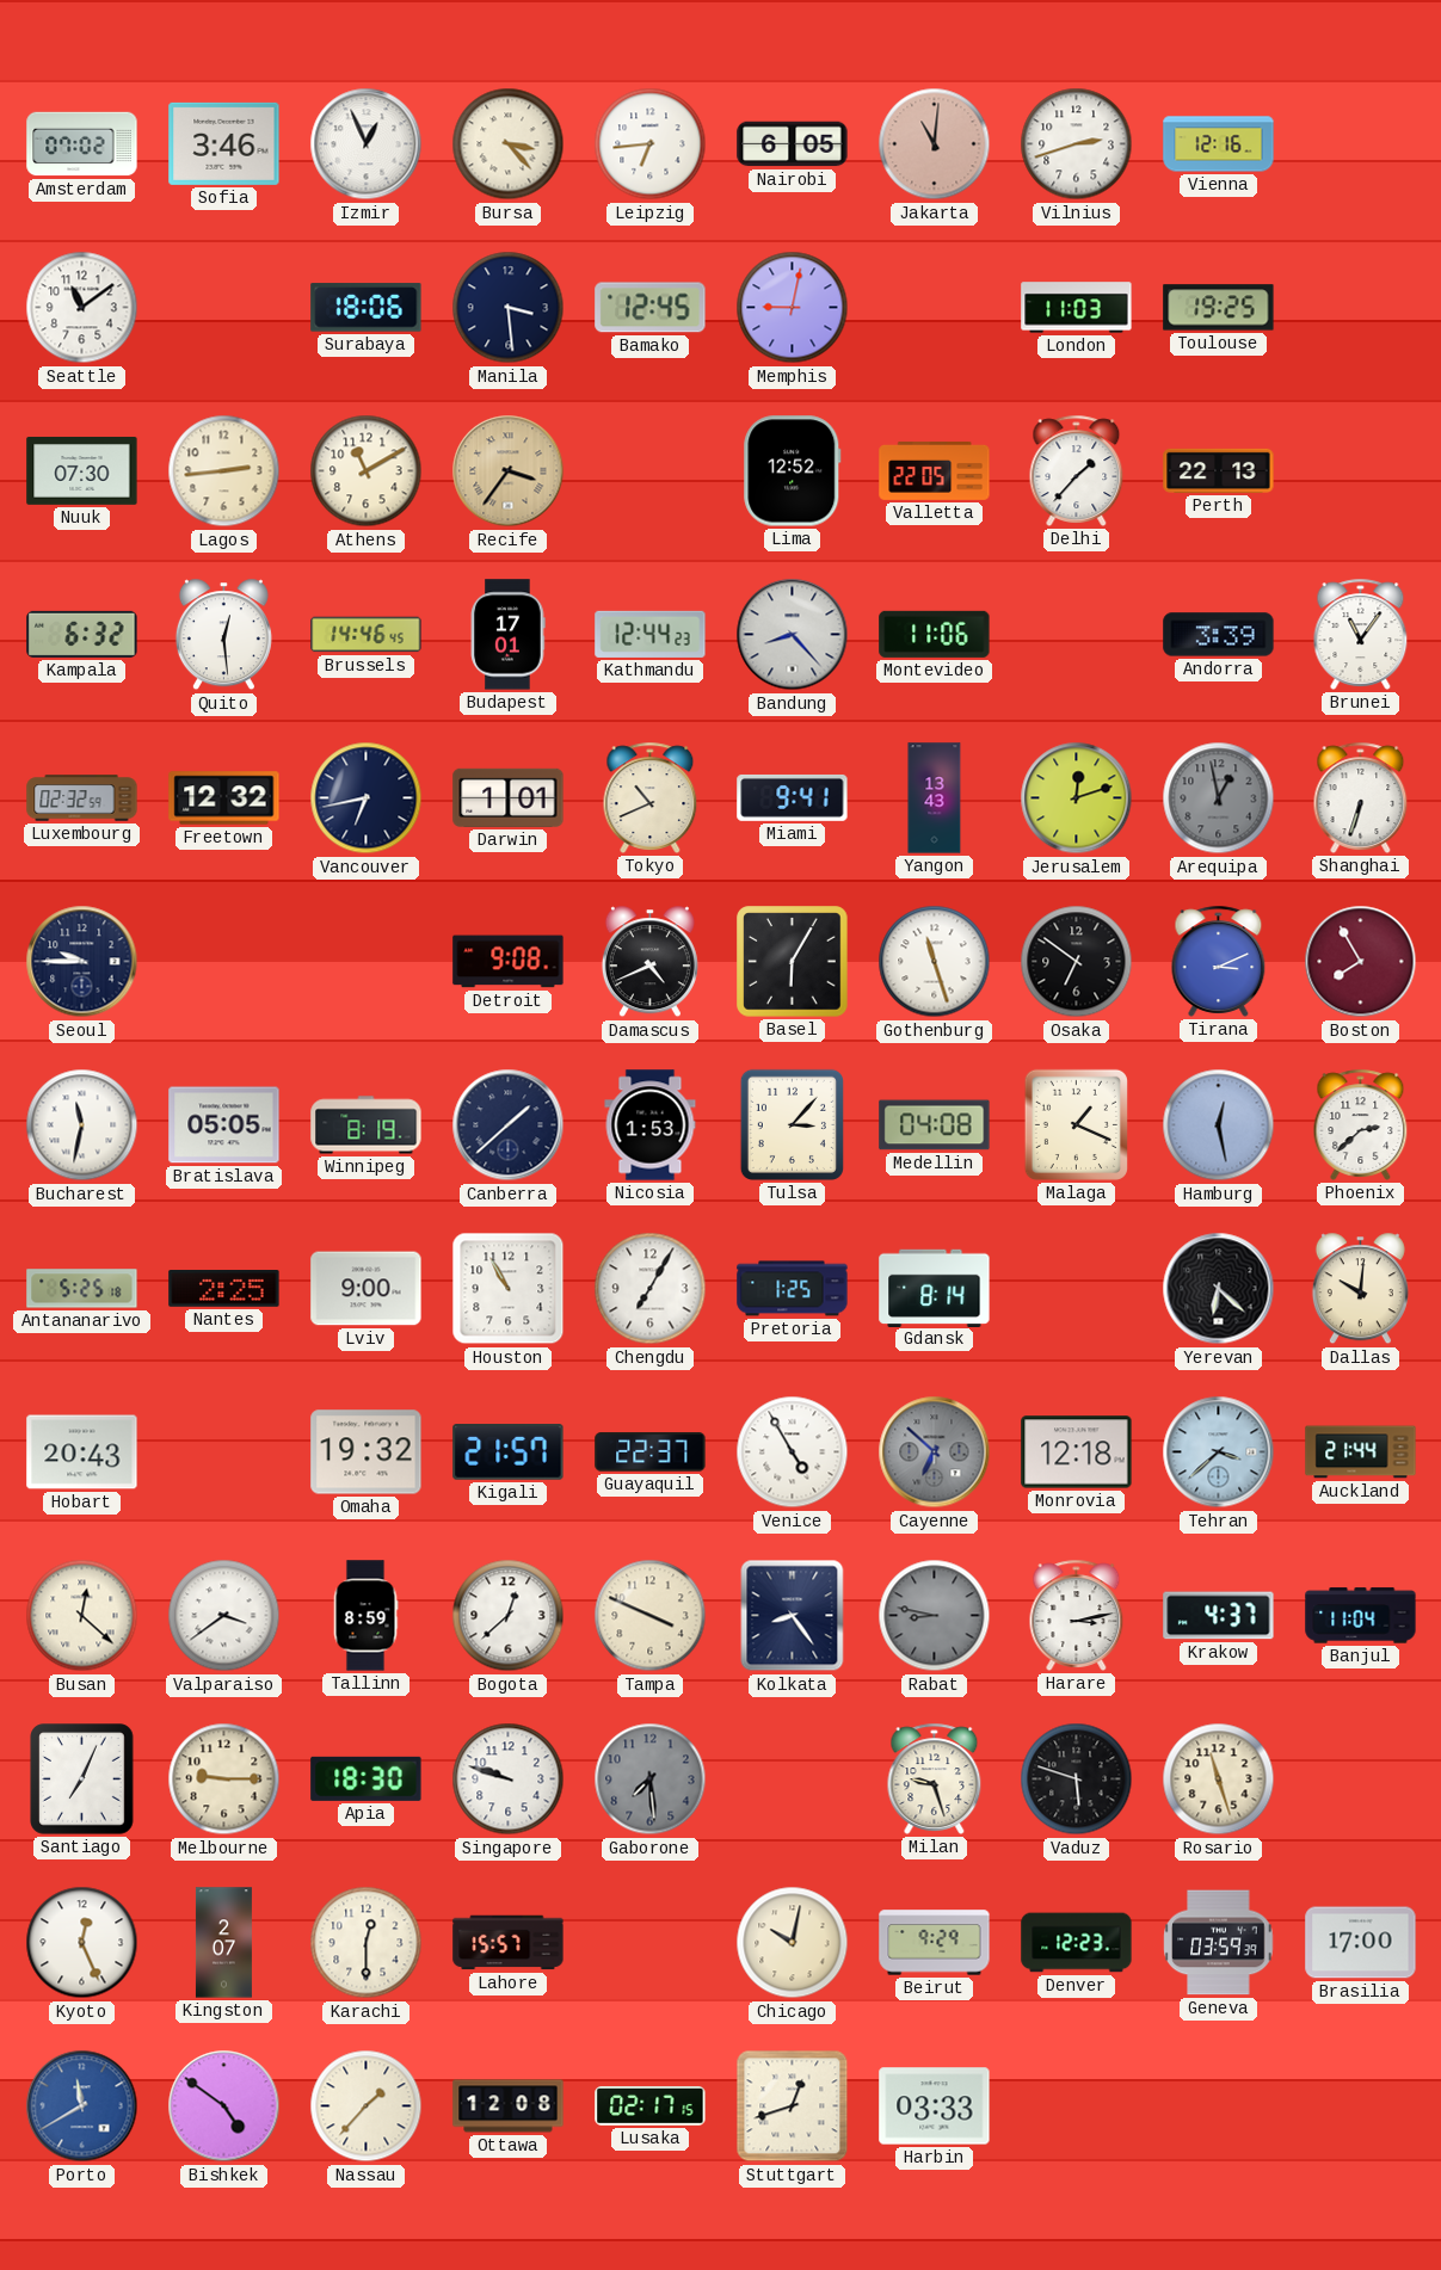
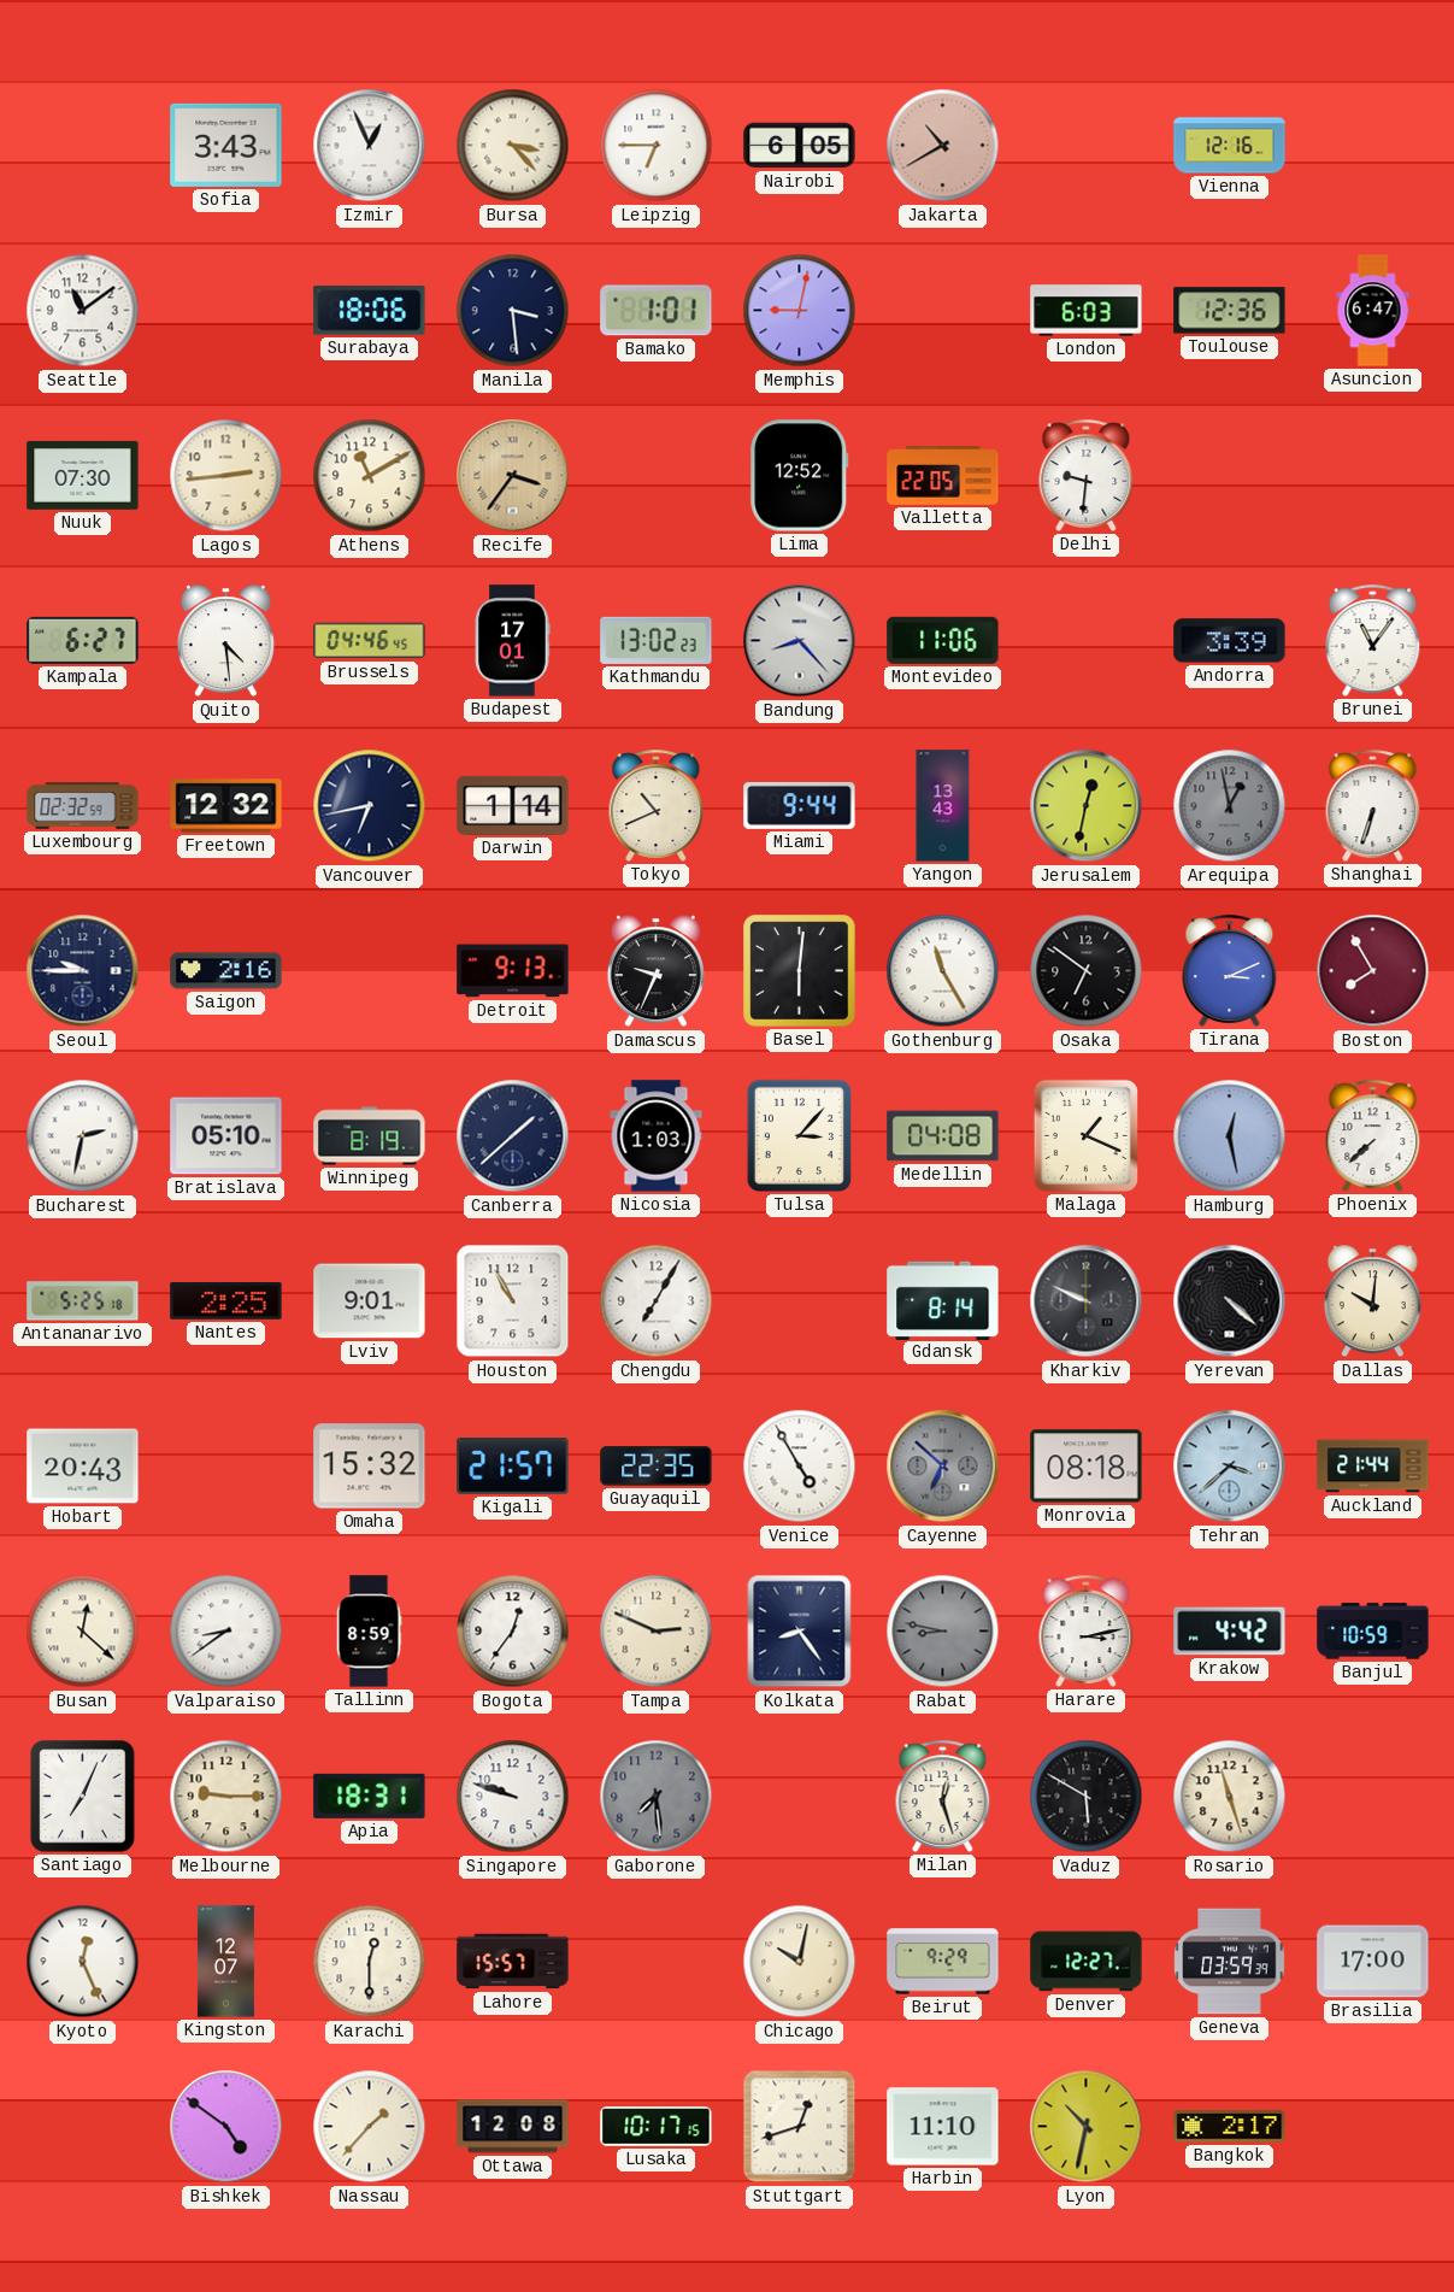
Amsterdam: 07:02 -> none
Sofia: 3:46 -> 3:43
Leipzig: 6:44 -> 6:45
Jakarta: 11:01 -> 10:40
Vilnius: 2:42 -> none
Bamako: 12:45 -> 1:01
London: 11:03 -> 6:03
Toulouse: 19:25 -> 12:36
Asuncion: none -> 6:47
Delhi: 1:37 -> 9:31
Perth: 22:13 -> none
Kampala: 6:32 -> 6:27
Quito: 12:29 -> 4:29
Brussels: 14:46 -> 04:46
Kathmandu: 12:44 -> 13:02
Darwin: 1:01 -> 1:14
Miami: 9:41 -> 9:44
Jerusalem: 12:12 -> 12:32
Saigon: none -> 2:16
Detroit: 9:08 -> 9:13
Damascus: 4:41 -> 9:34
Basel: 6:05 -> 6:01
Gothenburg: 11:27 -> 11:25
Bucharest: 11:32 -> 2:32
Bratislava: 05:05 -> 05:10
Nicosia: 1:53 -> 1:03
Phoenix: 2:38 -> 7:38
Lviv: 9:00 -> 9:01
Pretoria: 1:25 -> none
Kharkiv: none -> 9:49
Yerevan: 6:22 -> 4:22
Omaha: 19:32 -> 15:32
Guayaquil: 22:37 -> 22:35
Monrovia: 12:18 -> 08:18
Valparaiso: 3:39 -> 8:39
Bogota: 12:38 -> 12:36
Tampa: 3:49 -> 2:49
Krakow: 4:37 -> 4:42
Banjul: 11:04 -> 10:59
Apia: 18:30 -> 18:31
Milan: 9:27 -> 12:27
Vaduz: 5:48 -> 5:50
Kingston: 2:07 -> 12:07
Denver: 12:23 -> 12:27
Porto: 11:40 -> none
Lusaka: 02:17 -> 10:17
Harbin: 03:33 -> 11:10
Lyon: none -> 10:32
Bangkok: none -> 2:17
